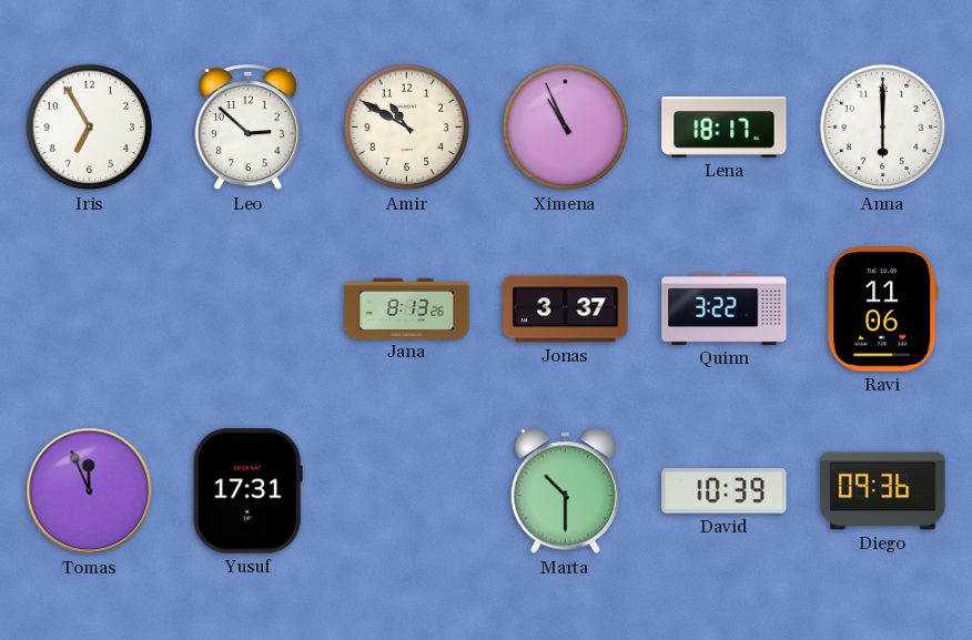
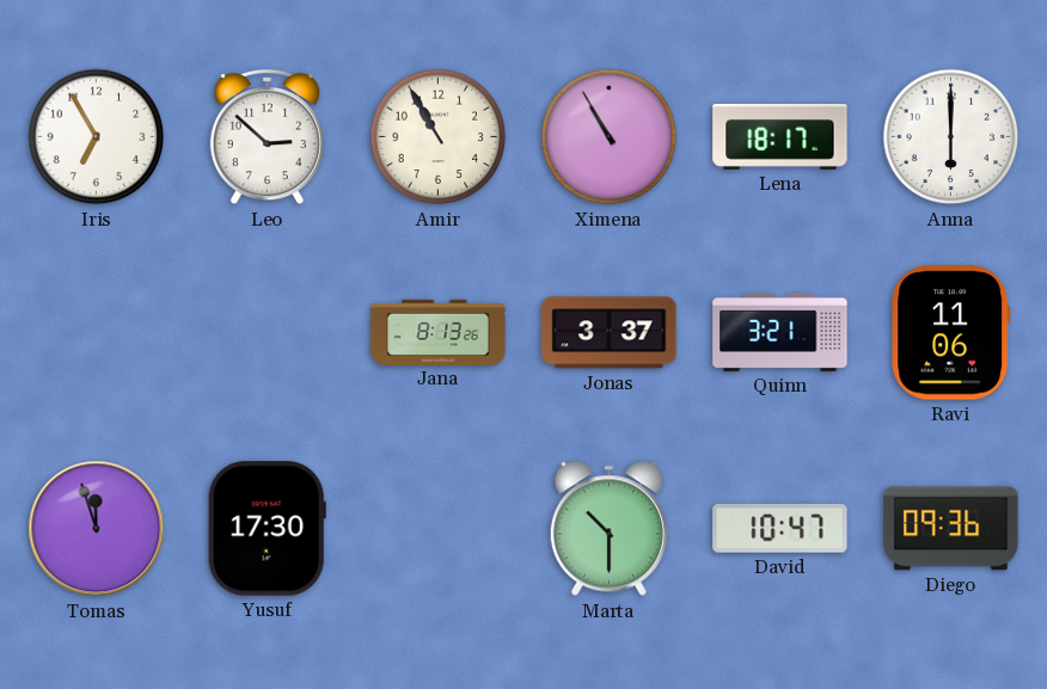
Amir: 10:50 -> 10:55
Ximena: 10:56 -> 10:55
Quinn: 3:22 -> 3:21
Tomas: 11:56 -> 11:57
Yusuf: 17:31 -> 17:30
David: 10:39 -> 10:47
